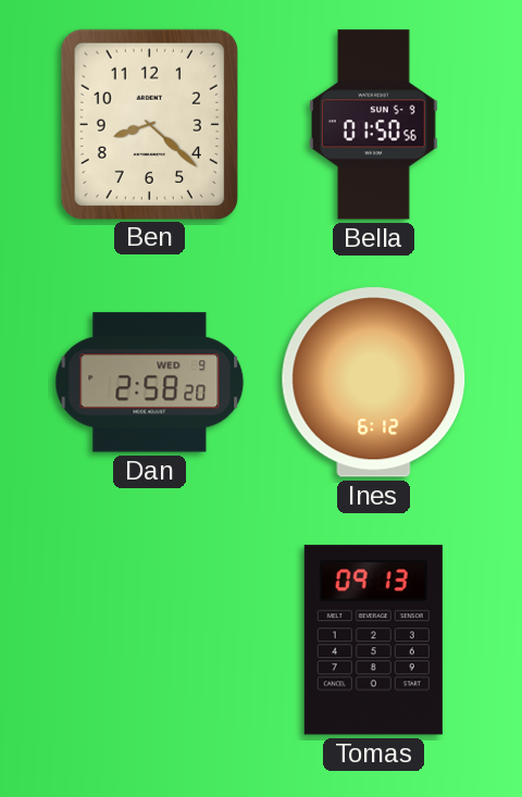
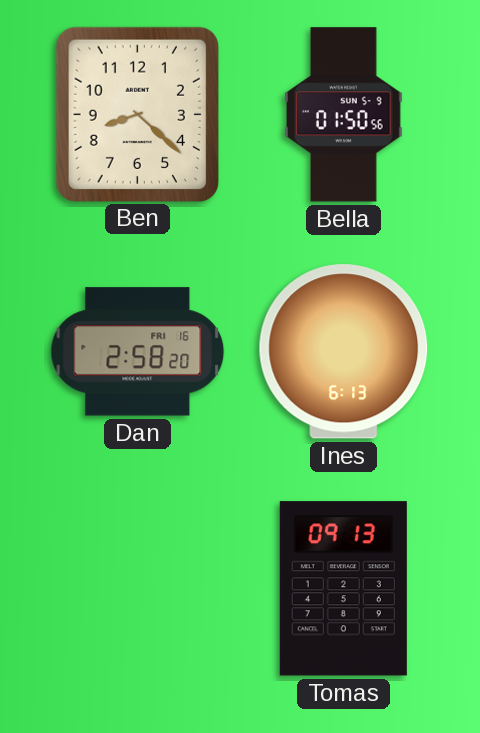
Dan date: WED 9 -> FRI 16
Ines: 6:12 -> 6:13
